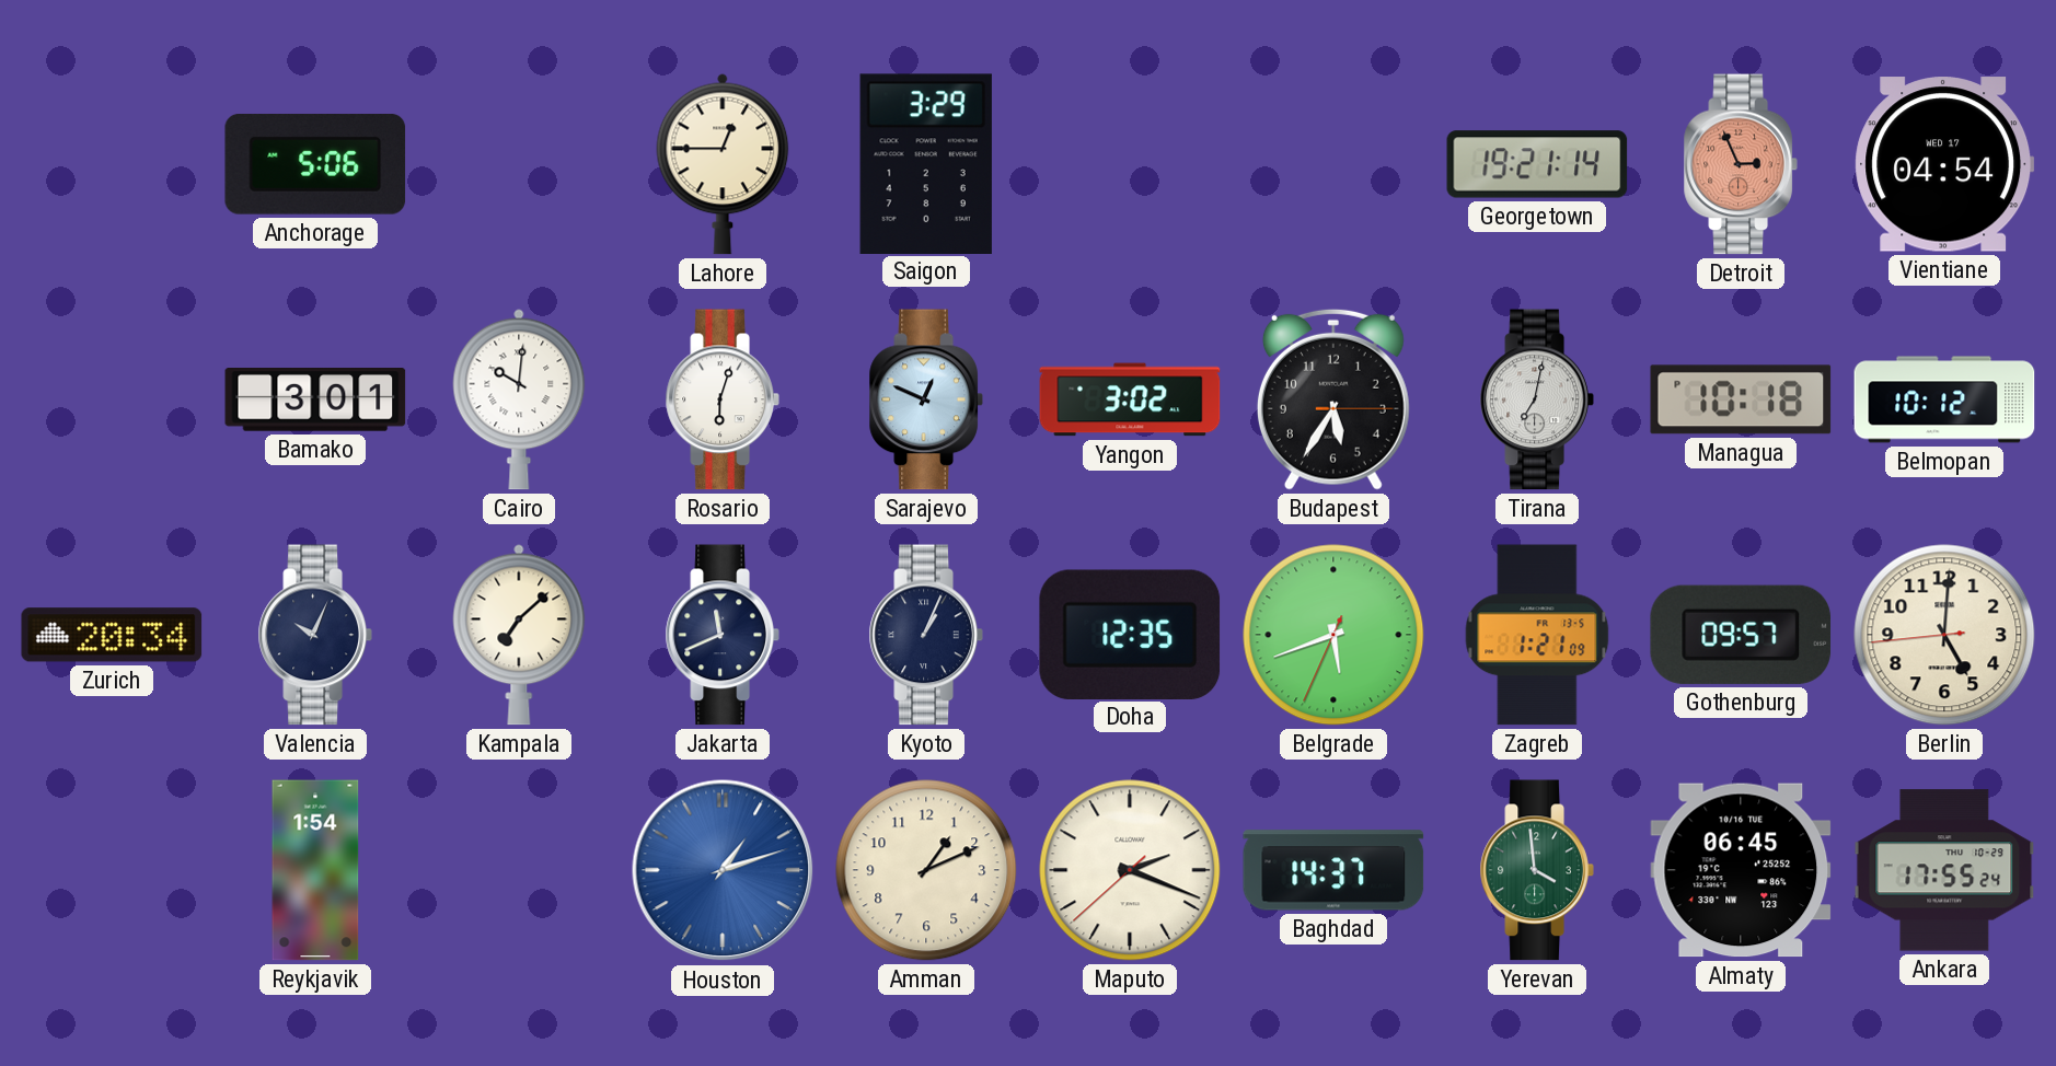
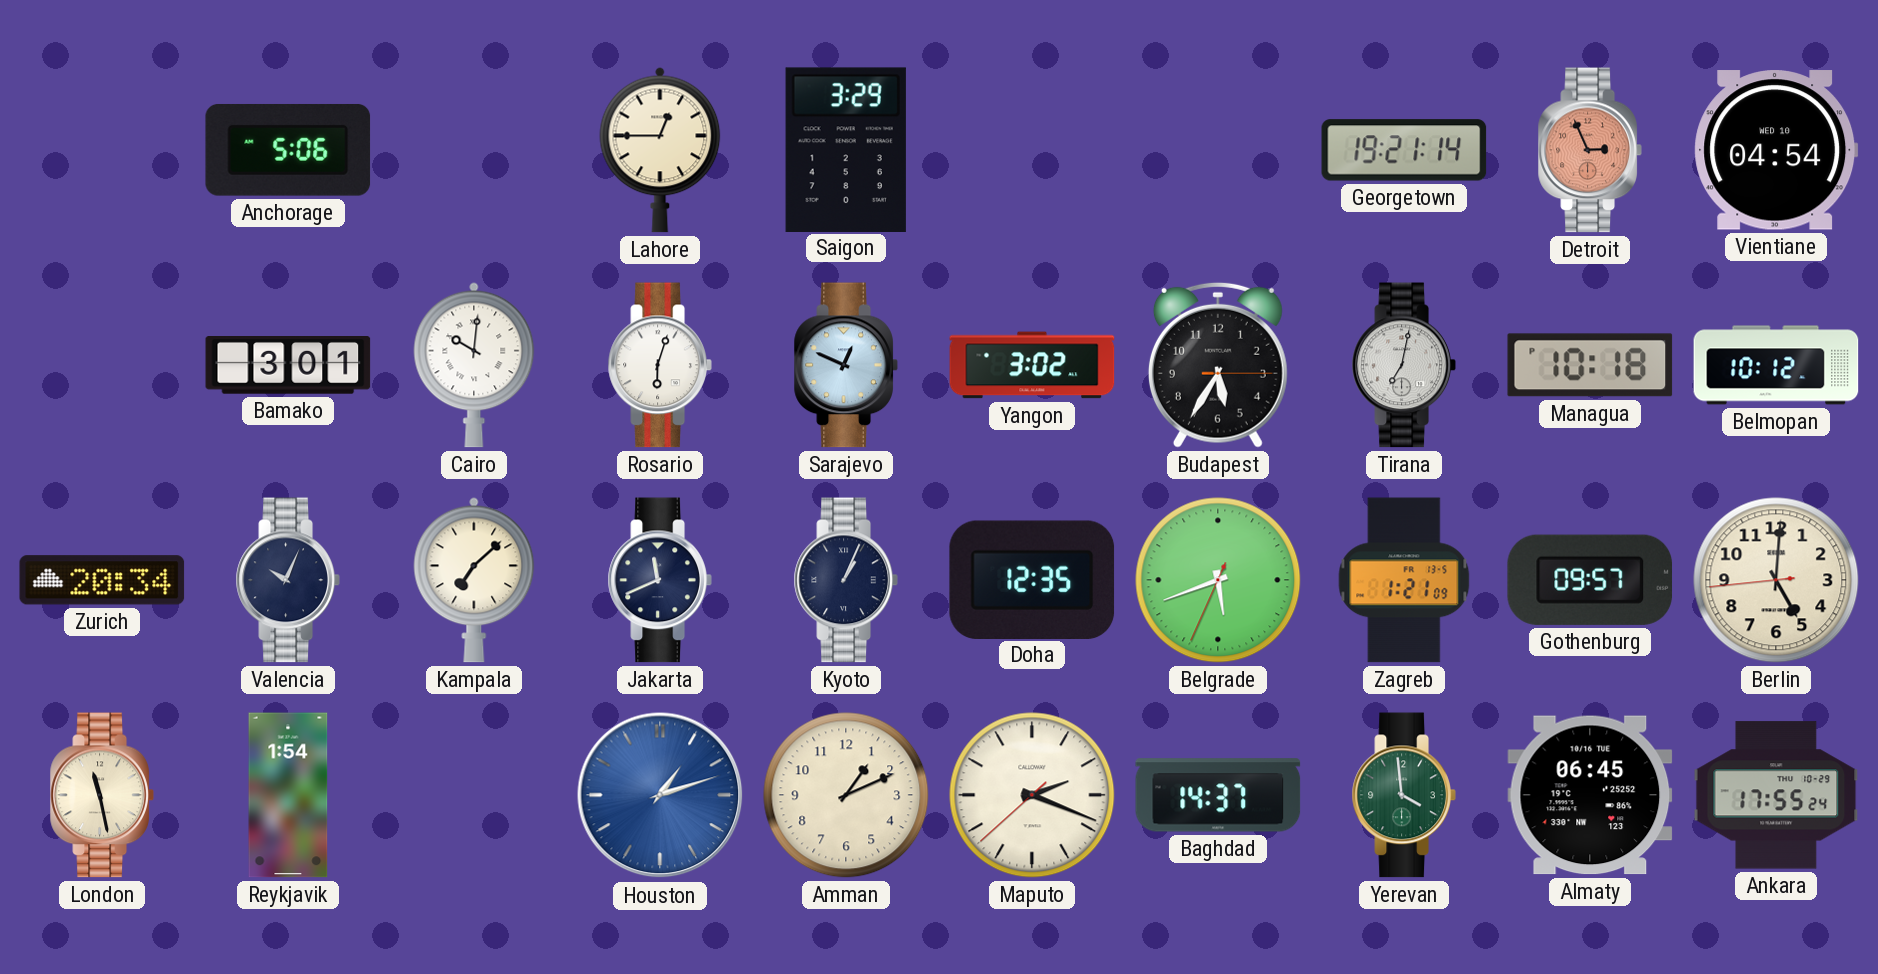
Vientiane date: WED 17 -> WED 10
London: none -> 11:28
